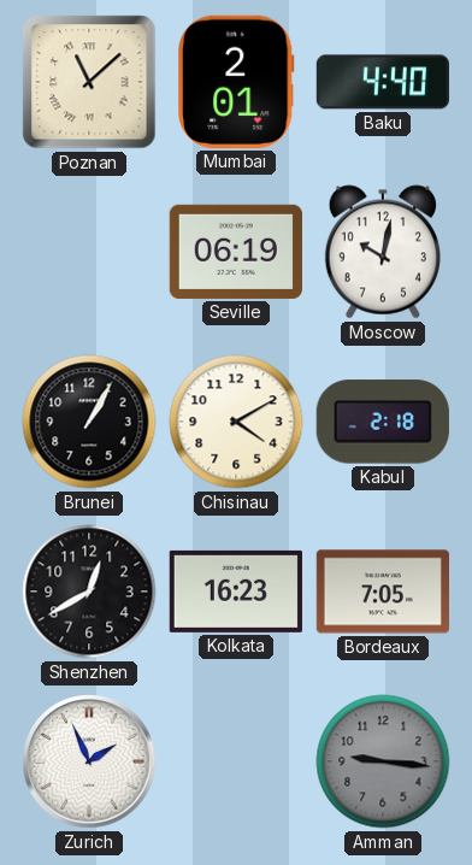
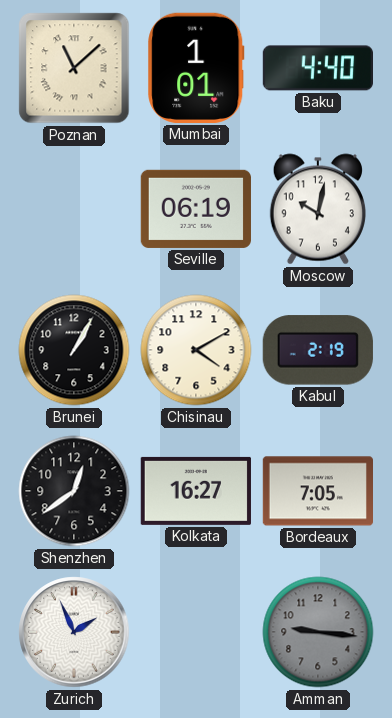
Mumbai: 2:01 -> 1:01
Kabul: 2:18 -> 2:19
Shenzhen: 12:40 -> 12:39
Kolkata: 16:23 -> 16:27
